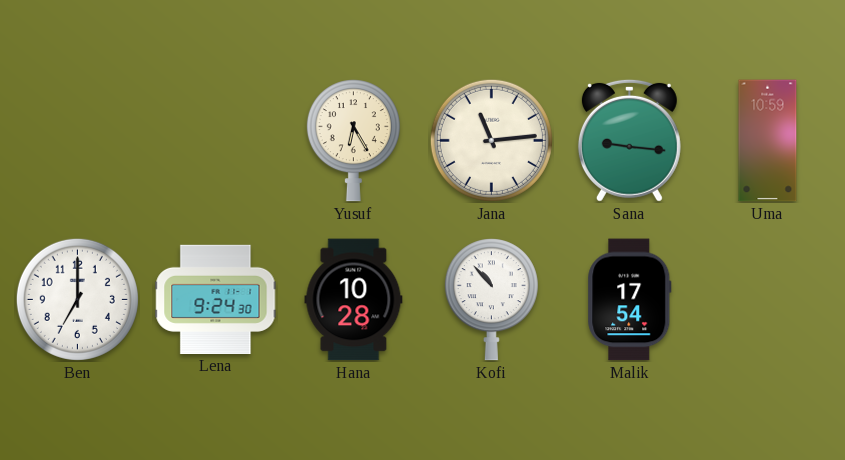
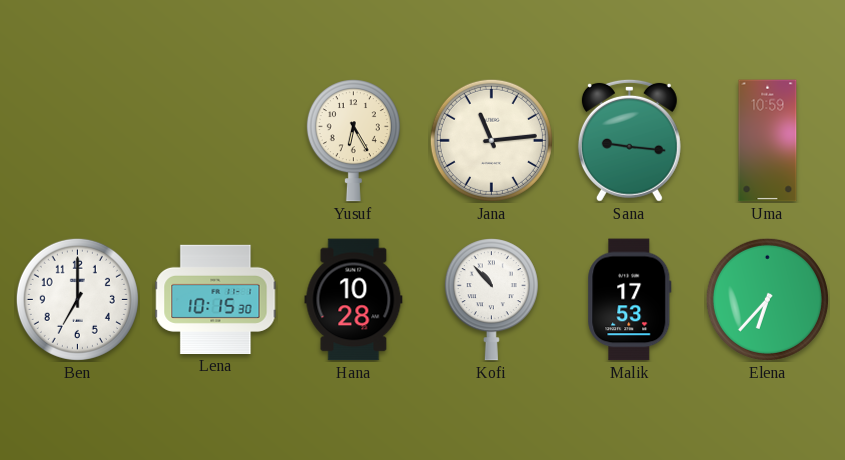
Lena: 9:24 -> 10:15
Malik: 17:54 -> 17:53
Elena: none -> 6:37
